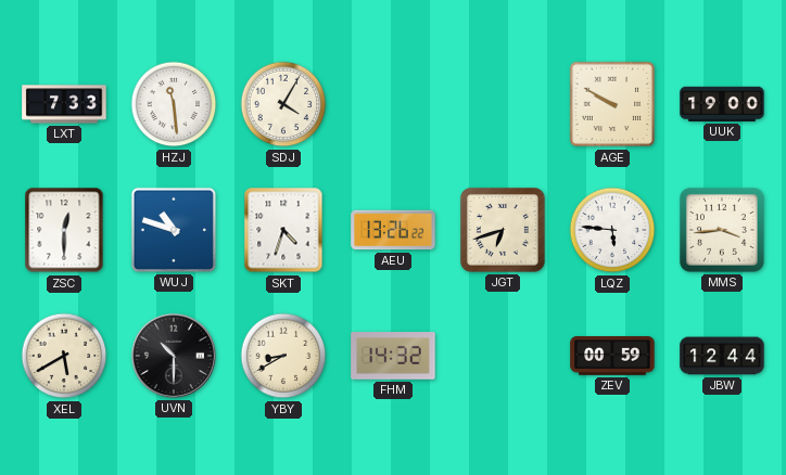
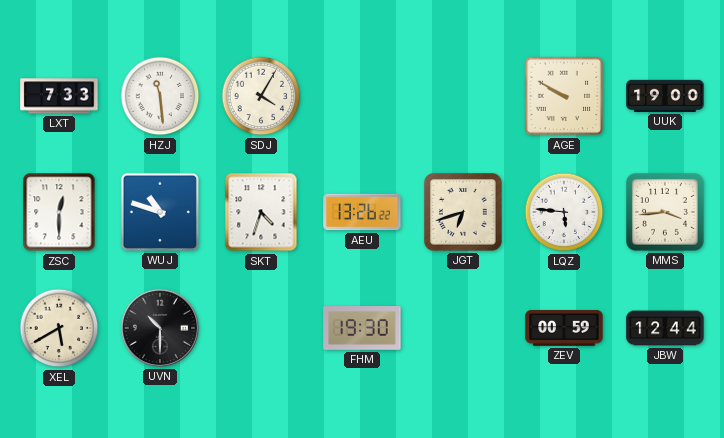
YBY: 8:40 -> none
FHM: 14:32 -> 19:30
